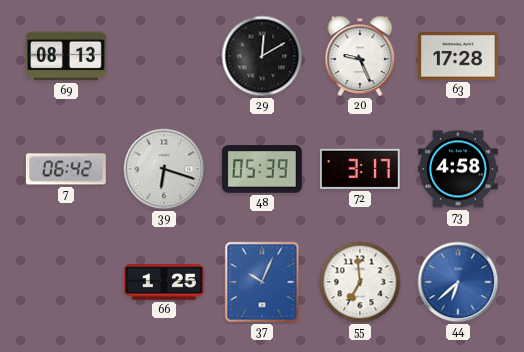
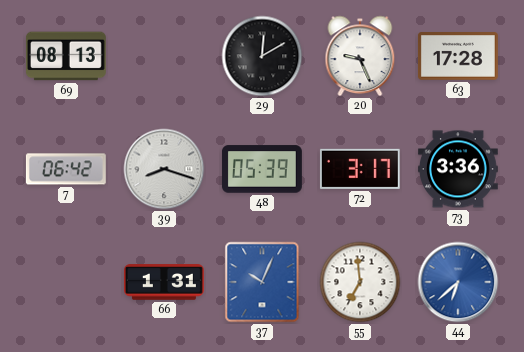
39: 6:18 -> 8:18
73: 4:58 -> 3:36
66: 1:25 -> 1:31
